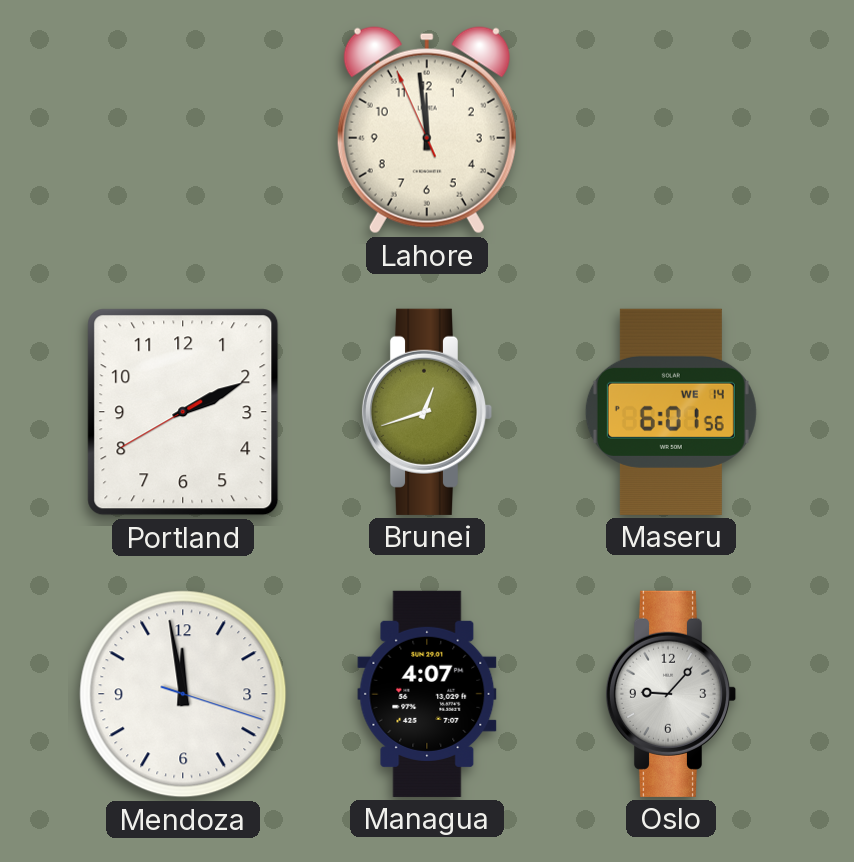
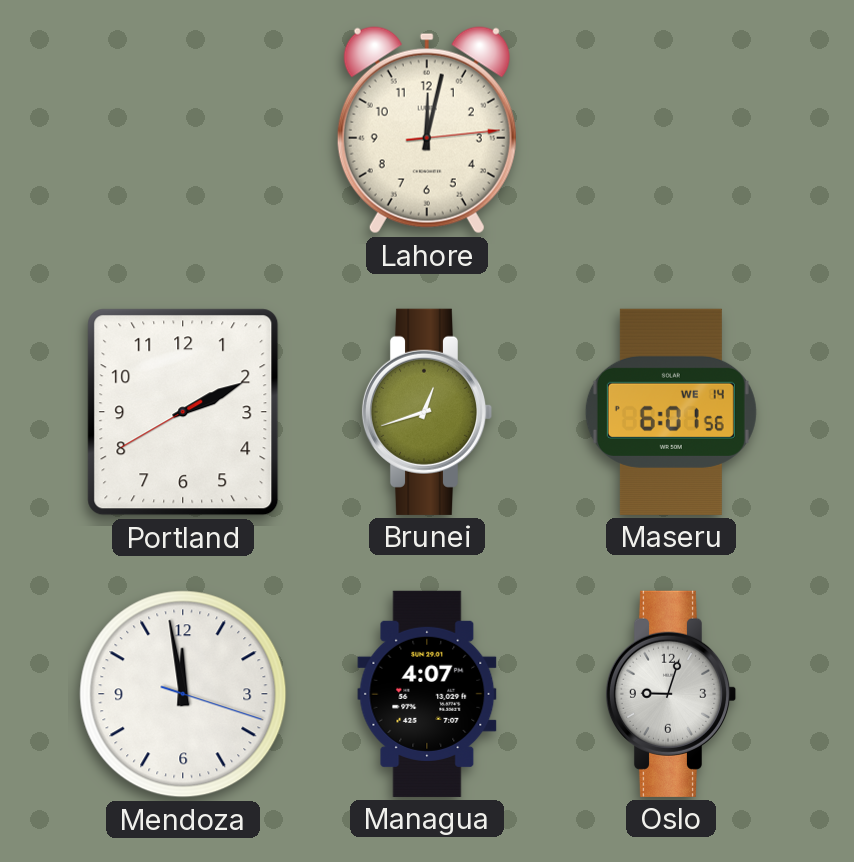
Lahore: 11:58 -> 12:02
Oslo: 9:07 -> 9:03
